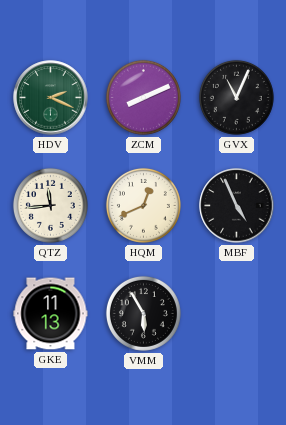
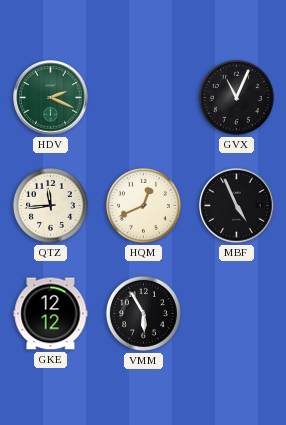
ZCM: 8:11 -> none
GKE: 11:13 -> 12:12
